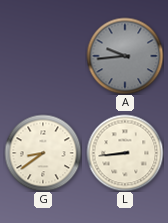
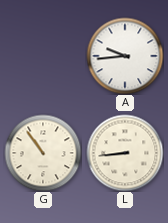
A dial: grey -> white
G: 8:39 -> 10:54
